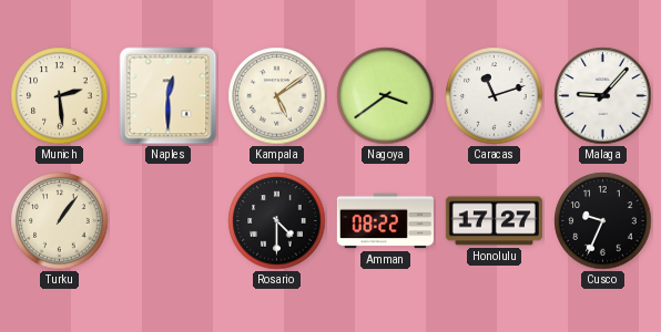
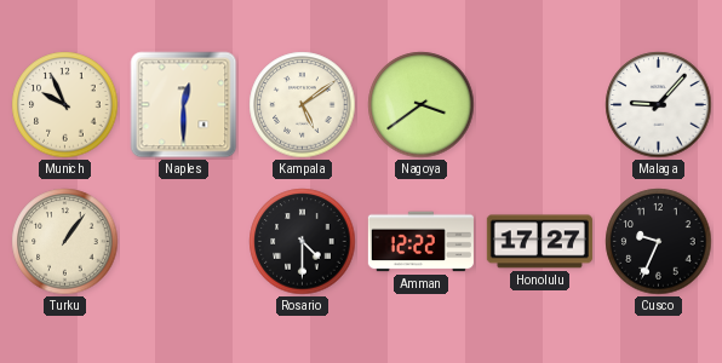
Munich: 2:29 -> 9:56
Caracas: 11:12 -> none
Amman: 08:22 -> 12:22
